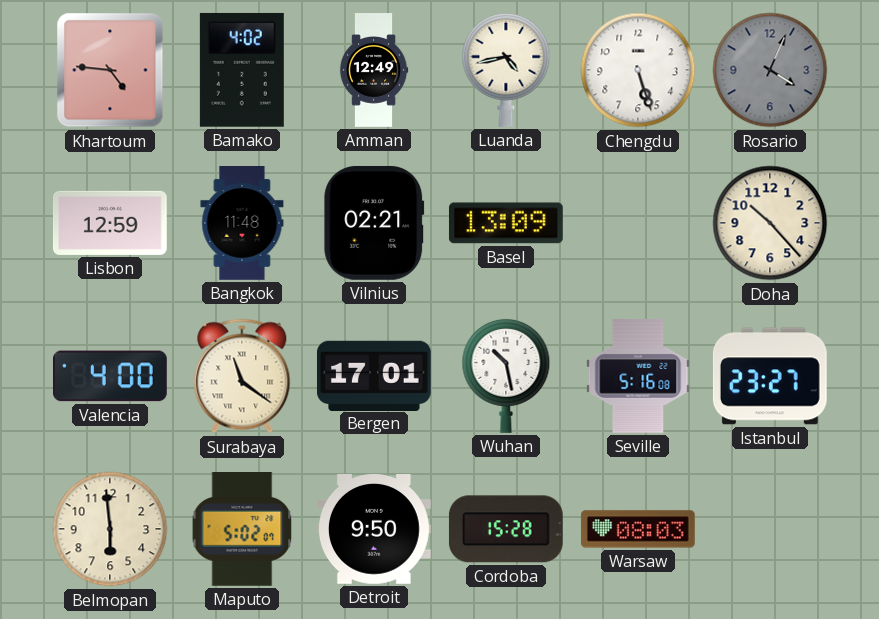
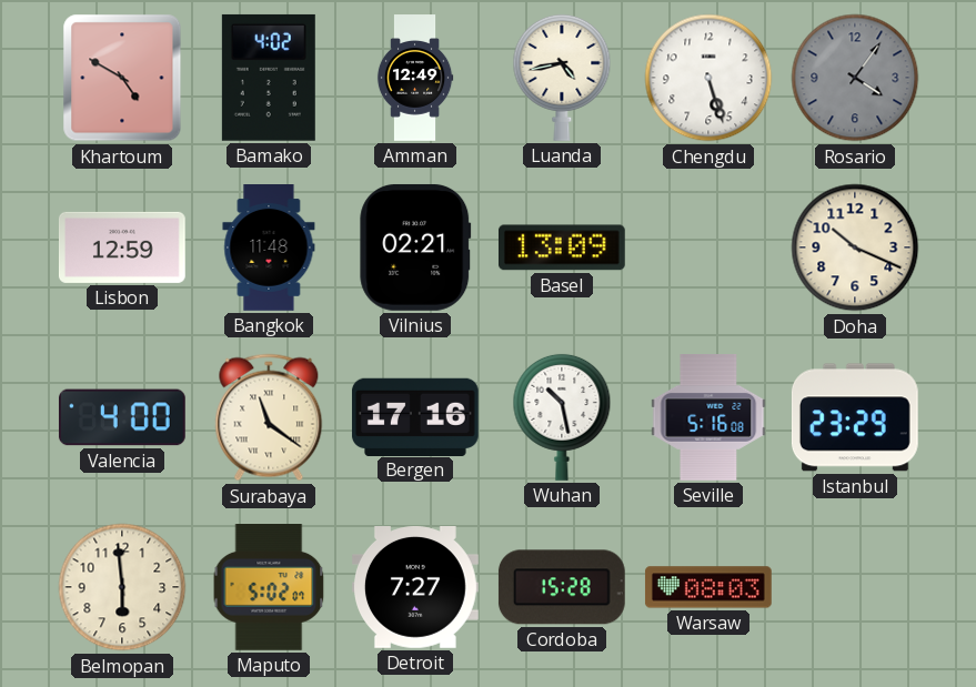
Khartoum: 4:46 -> 4:50
Rosario: 4:04 -> 4:06
Doha: 10:23 -> 10:19
Bergen: 17:01 -> 17:16
Istanbul: 23:27 -> 23:29
Detroit: 9:50 -> 7:27
